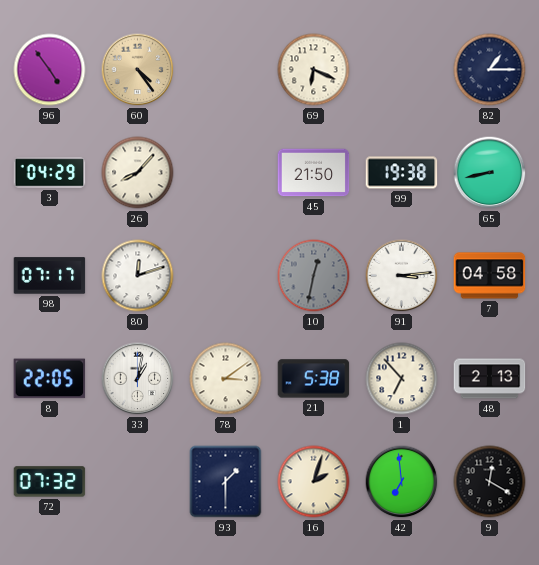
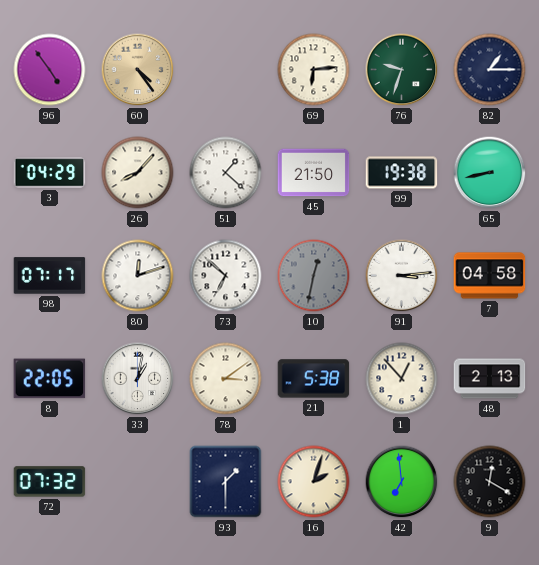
69: 6:19 -> 6:14
76: none -> 9:33
51: none -> 1:22
73: none -> 6:52
1: 6:53 -> 12:53
